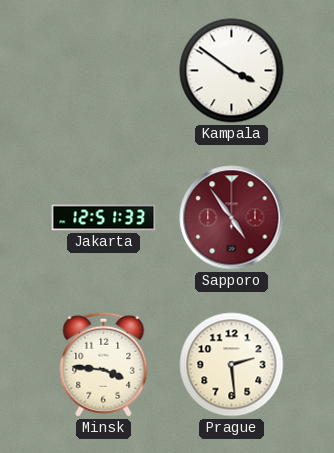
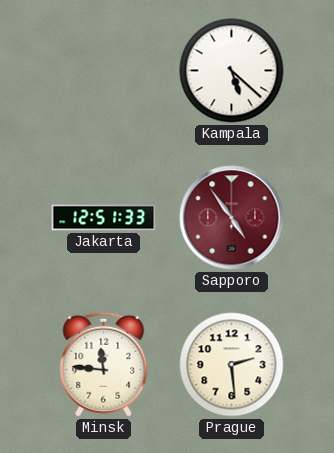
Kampala: 3:51 -> 5:22
Minsk: 3:46 -> 11:46
